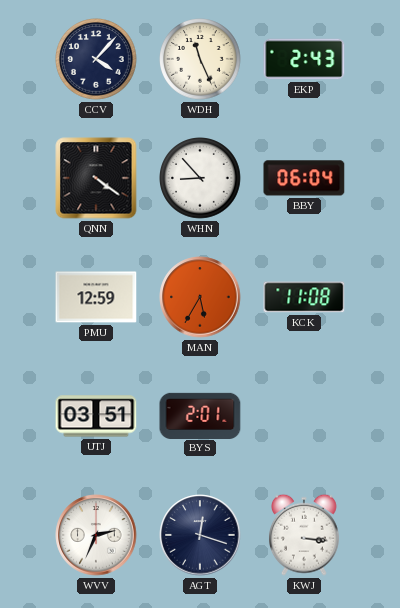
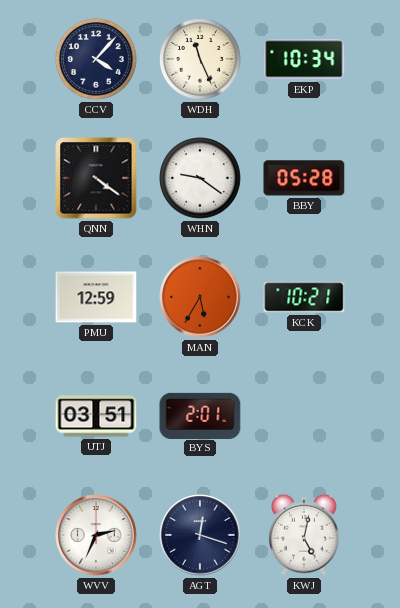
EKP: 2:43 -> 10:34
WHN: 8:53 -> 9:21
BBY: 06:04 -> 05:28
KCK: 11:08 -> 10:21
KWJ: 3:16 -> 5:02
